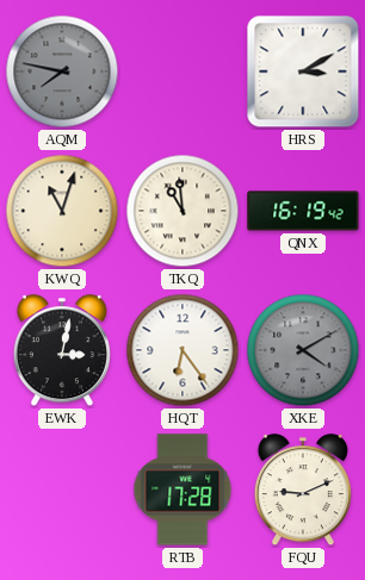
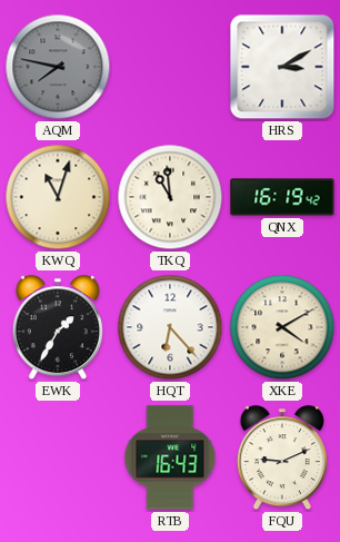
EWK: 3:02 -> 1:35
HQT: 6:24 -> 6:23
XKE dial: grey -> cream
RTB: 17:28 -> 16:43
